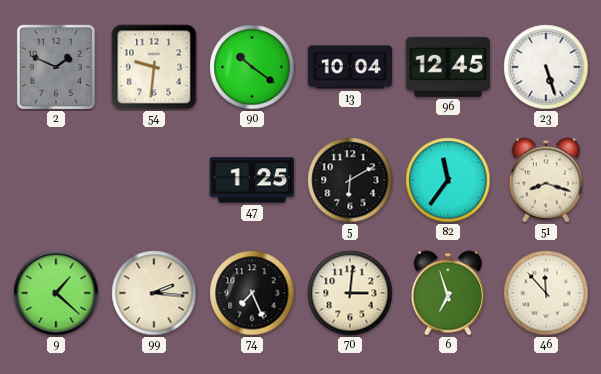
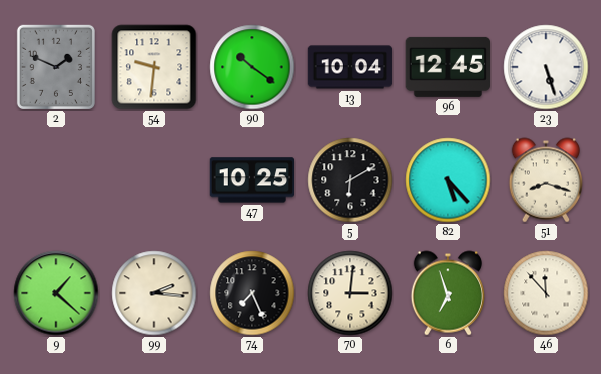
47: 1:25 -> 10:25
82: 11:36 -> 5:23
